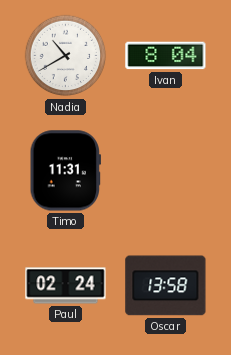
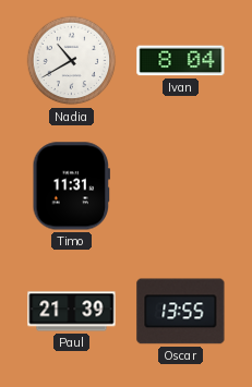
Paul: 02:24 -> 21:39
Oscar: 13:58 -> 13:55
